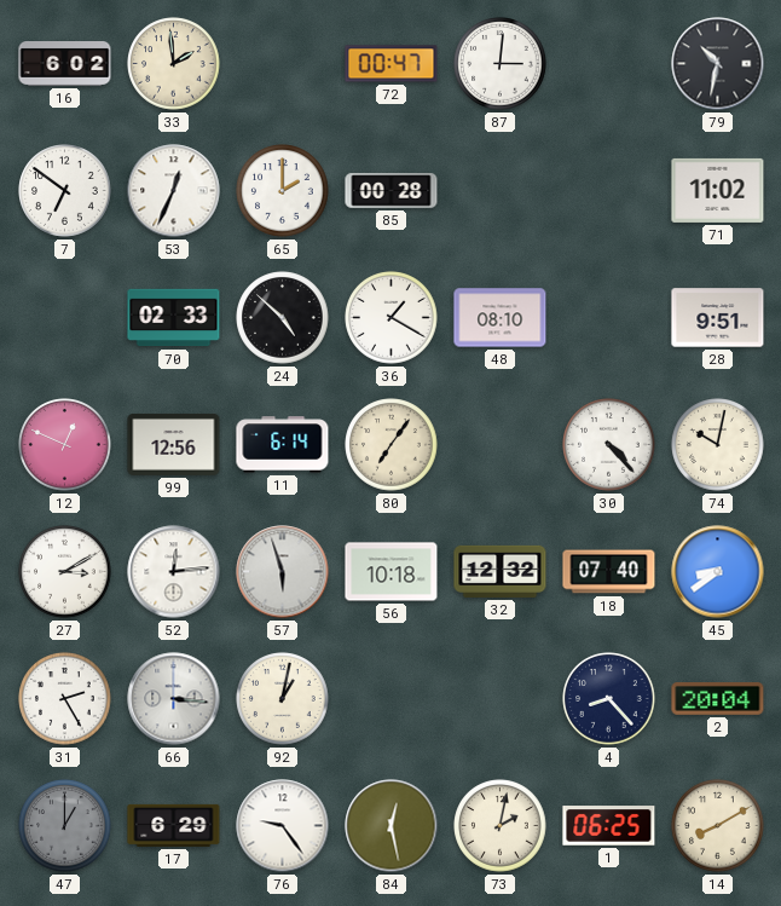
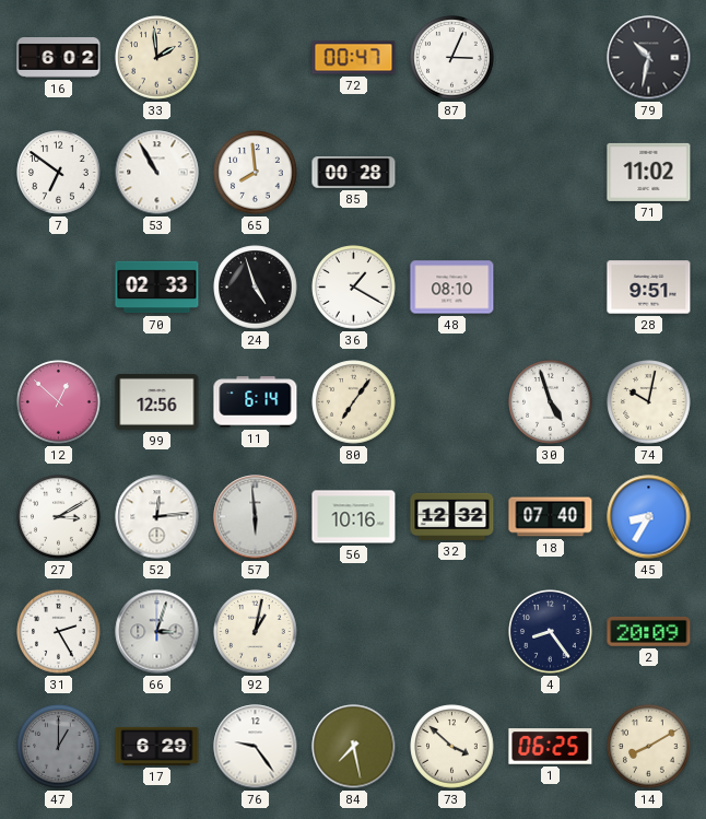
87: 3:01 -> 3:04
53: 12:34 -> 10:55
65: 2:00 -> 7:59
24: 4:52 -> 4:57
12: 12:49 -> 12:52
30: 4:23 -> 4:57
57: 5:57 -> 5:59
56: 10:18 -> 10:16
45: 8:39 -> 8:35
66: 3:16 -> 3:03
4: 8:23 -> 8:24
2: 20:04 -> 20:09
84: 12:28 -> 7:28
73: 2:02 -> 3:52
